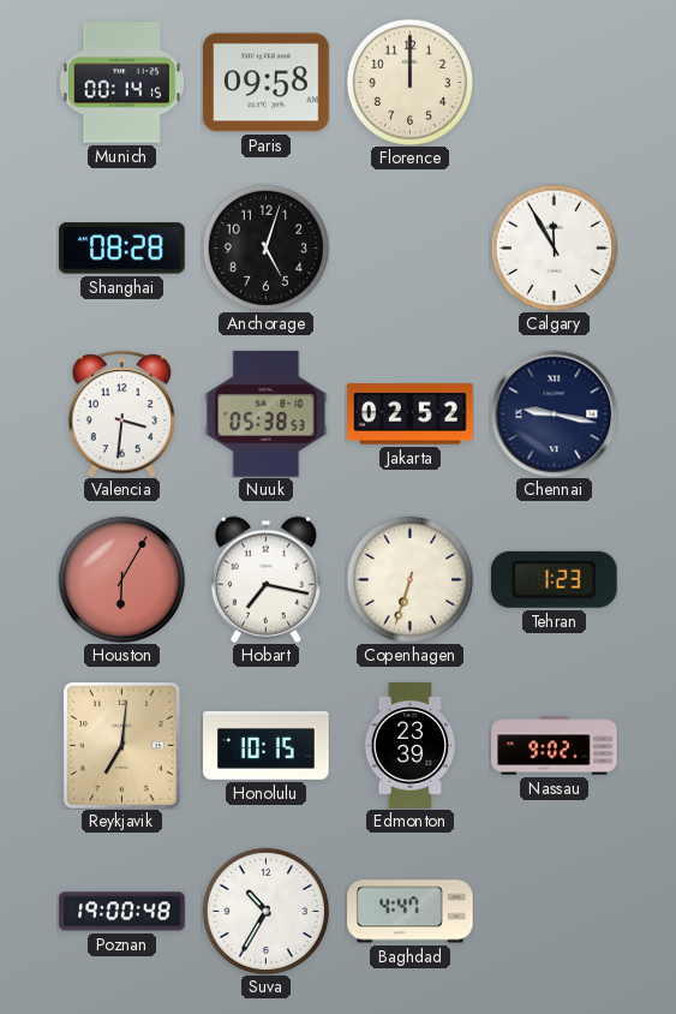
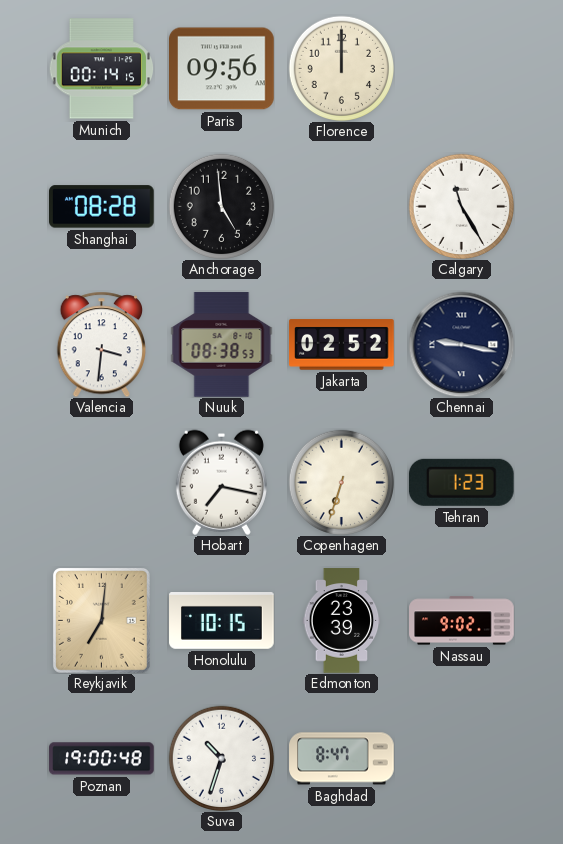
Paris: 09:58 -> 09:56
Anchorage: 5:03 -> 4:59
Calgary: 11:55 -> 11:25
Nuuk: 05:38 -> 08:38
Houston: 6:05 -> none
Suva: 10:35 -> 10:33
Baghdad: 4:47 -> 8:47
